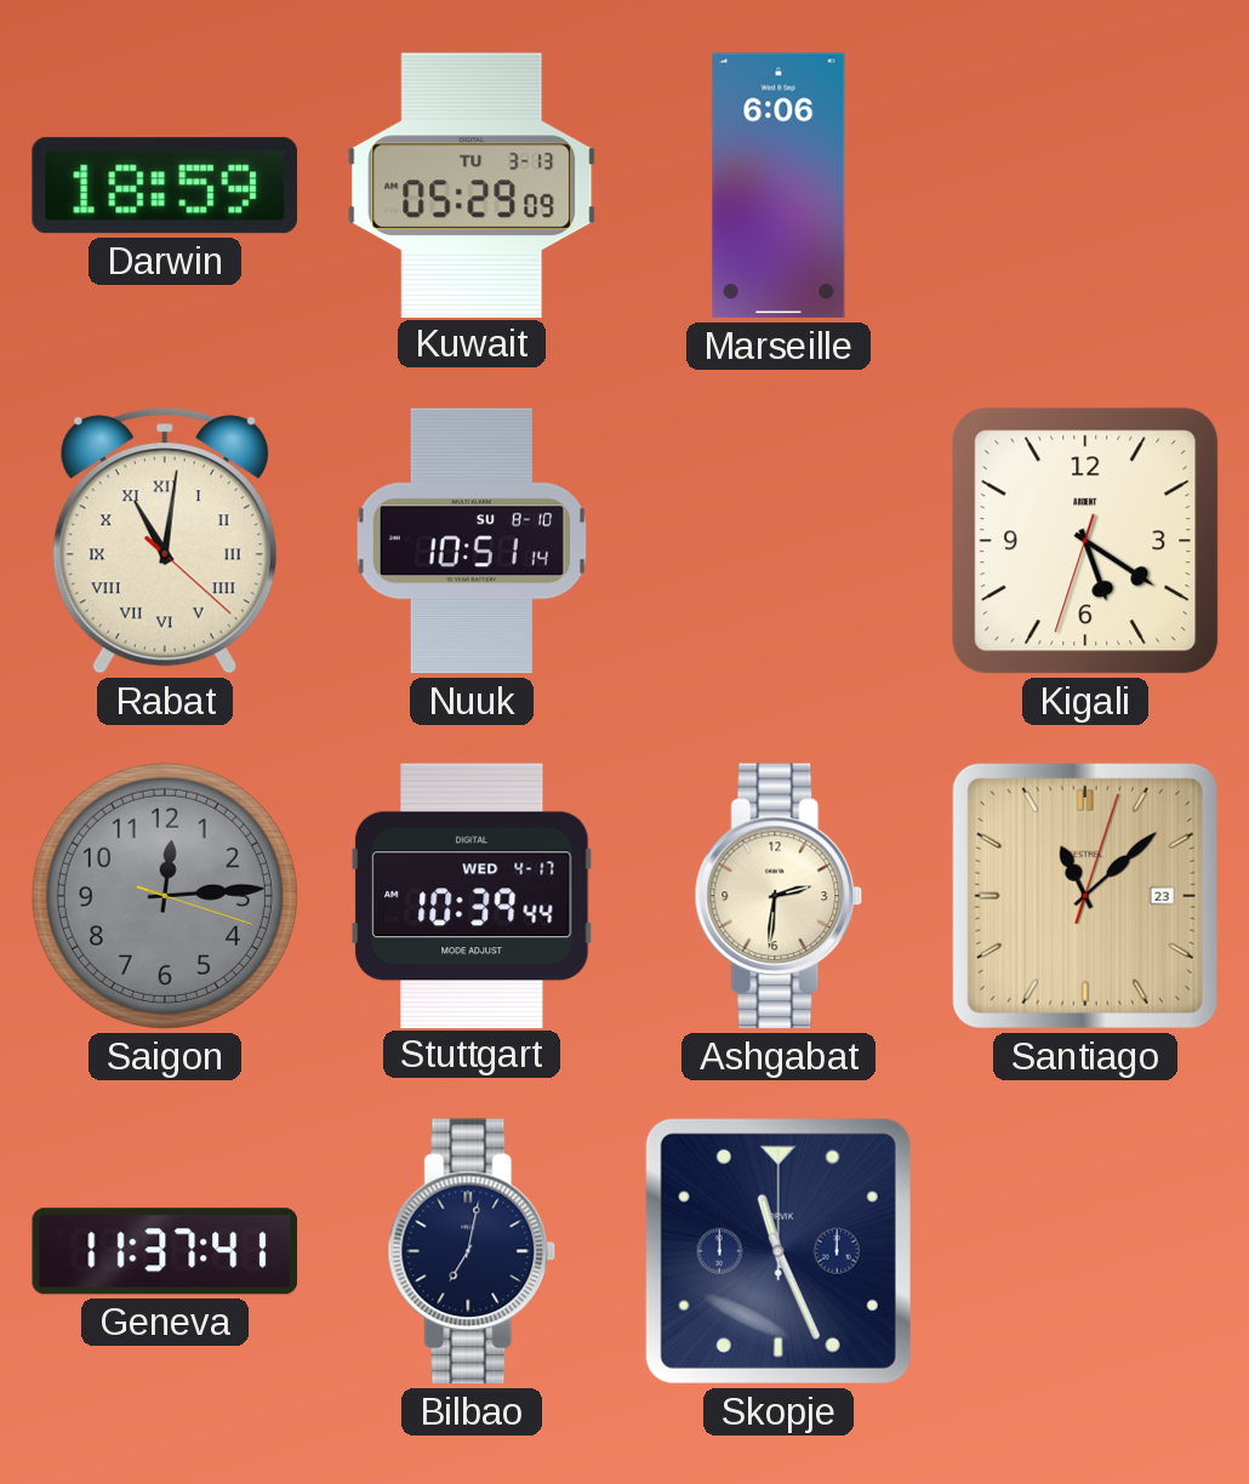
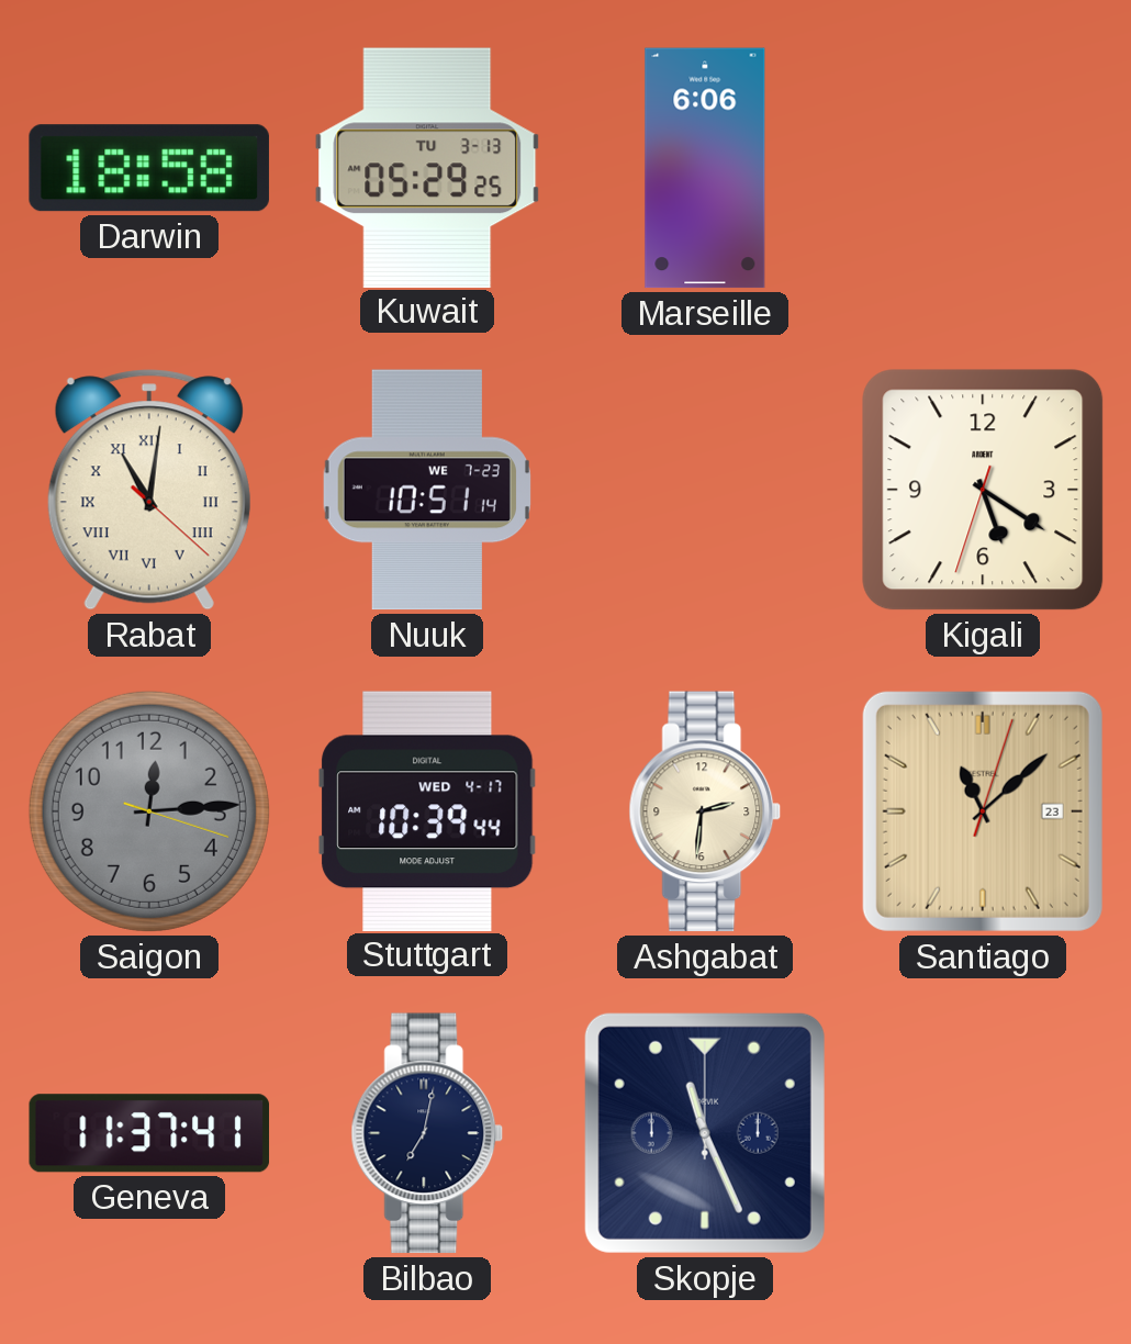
Darwin: 18:59 -> 18:58
Kuwait: 05:29:09 -> 05:29:25
Nuuk date: SU 8-10 -> WE 7-23
